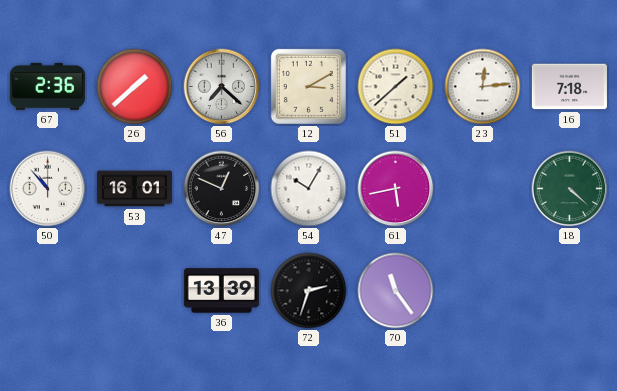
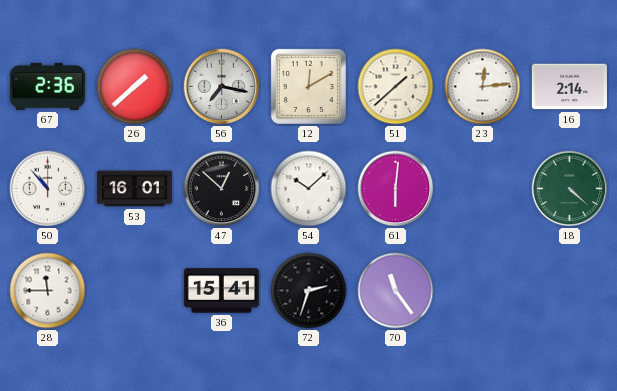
56: 7:22 -> 7:17
12: 3:10 -> 12:10
16: 7:18 -> 2:14
47: 12:49 -> 12:52
54: 10:05 -> 10:08
61: 5:43 -> 6:01
28: none -> 11:45
36: 13:39 -> 15:41
